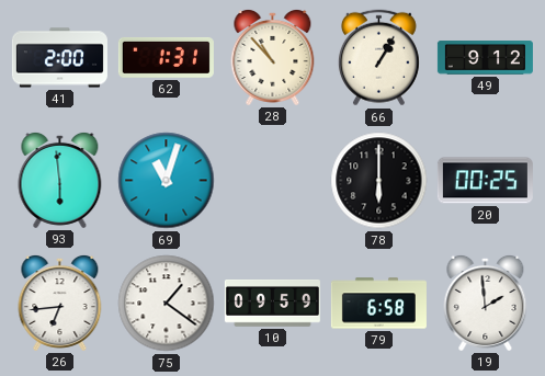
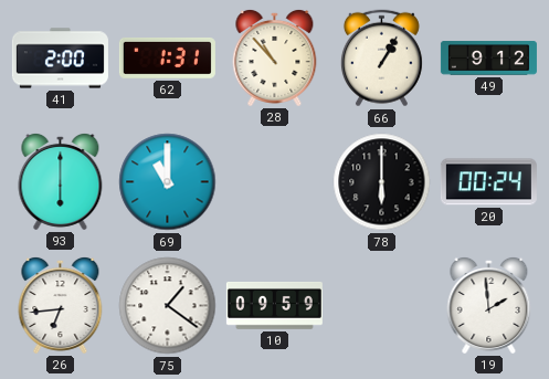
93: 5:59 -> 6:00
69: 11:03 -> 11:00
20: 00:25 -> 00:24
79: 6:58 -> none
